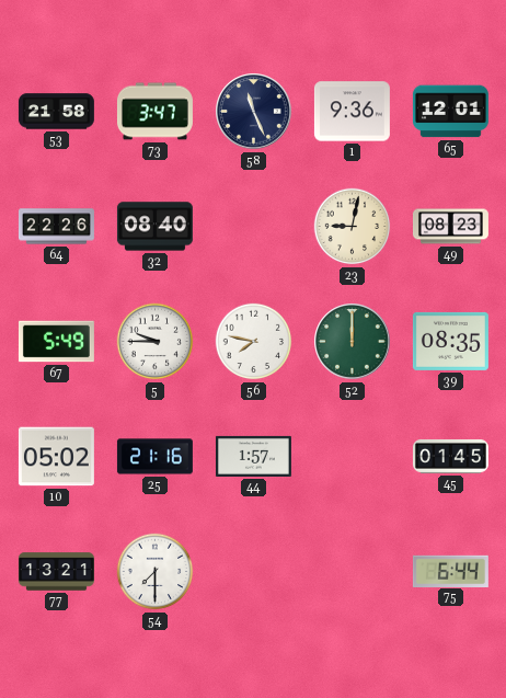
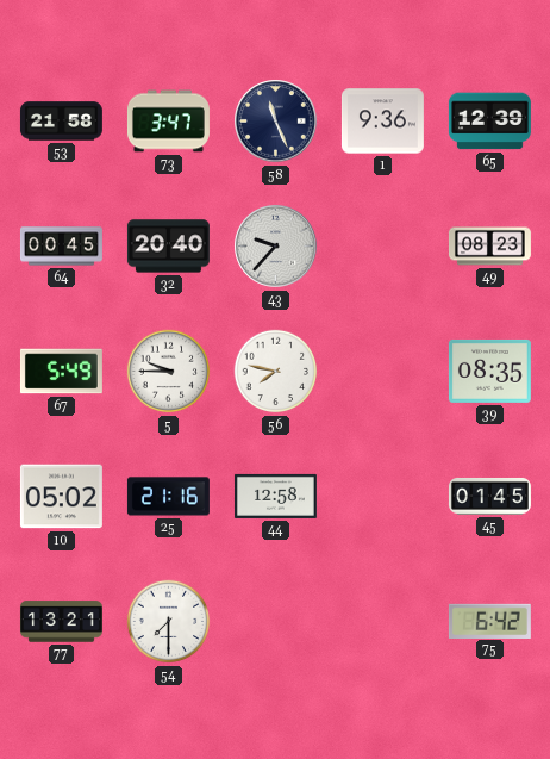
65: 12:01 -> 12:39
64: 22:26 -> 00:45
32: 08:40 -> 20:40
43: none -> 9:37
23: 9:02 -> none
52: 12:00 -> none
44: 1:57 -> 12:58
75: 6:44 -> 6:42
